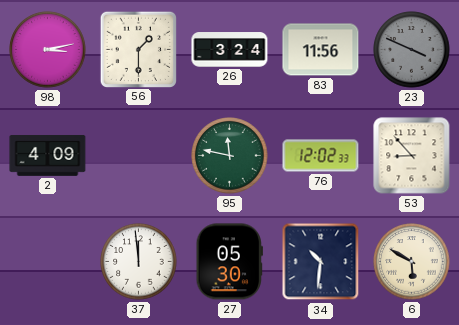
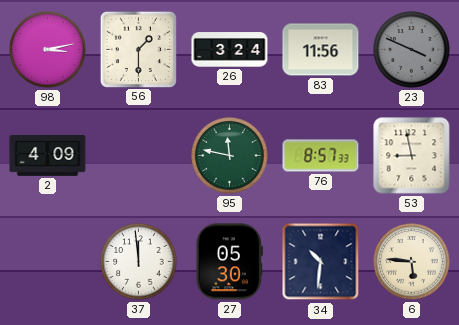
76: 12:02 -> 8:57
53: 8:53 -> 8:58
6: 5:50 -> 5:46
